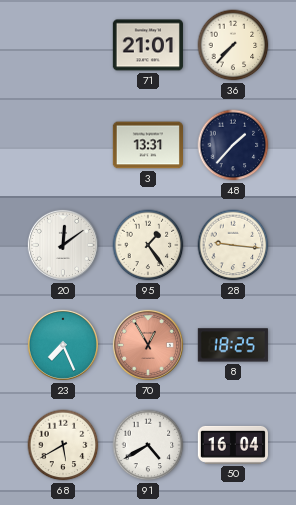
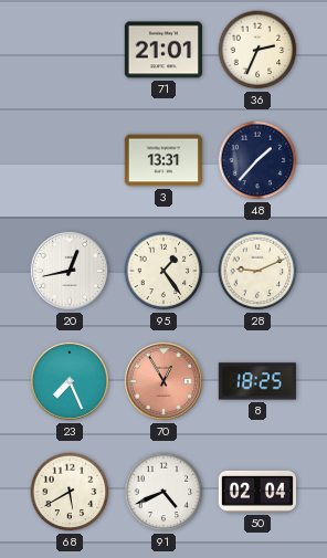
36: 7:37 -> 2:34
20: 12:09 -> 12:43
28: 9:16 -> 9:11
91: 4:40 -> 4:41
50: 16:04 -> 02:04
